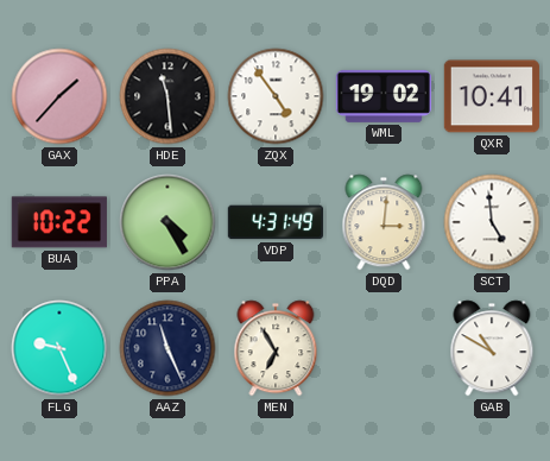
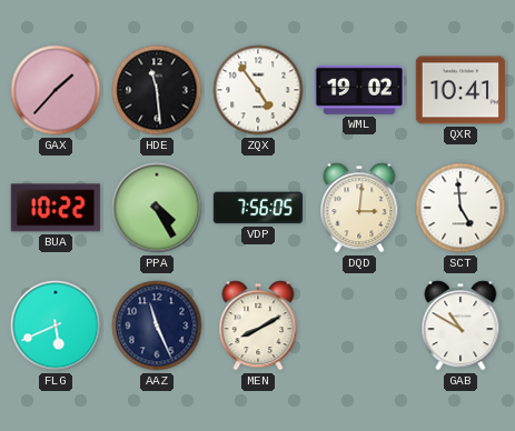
VDP: 4:31 -> 7:56
FLG: 9:26 -> 5:41
MEN: 6:55 -> 8:10
